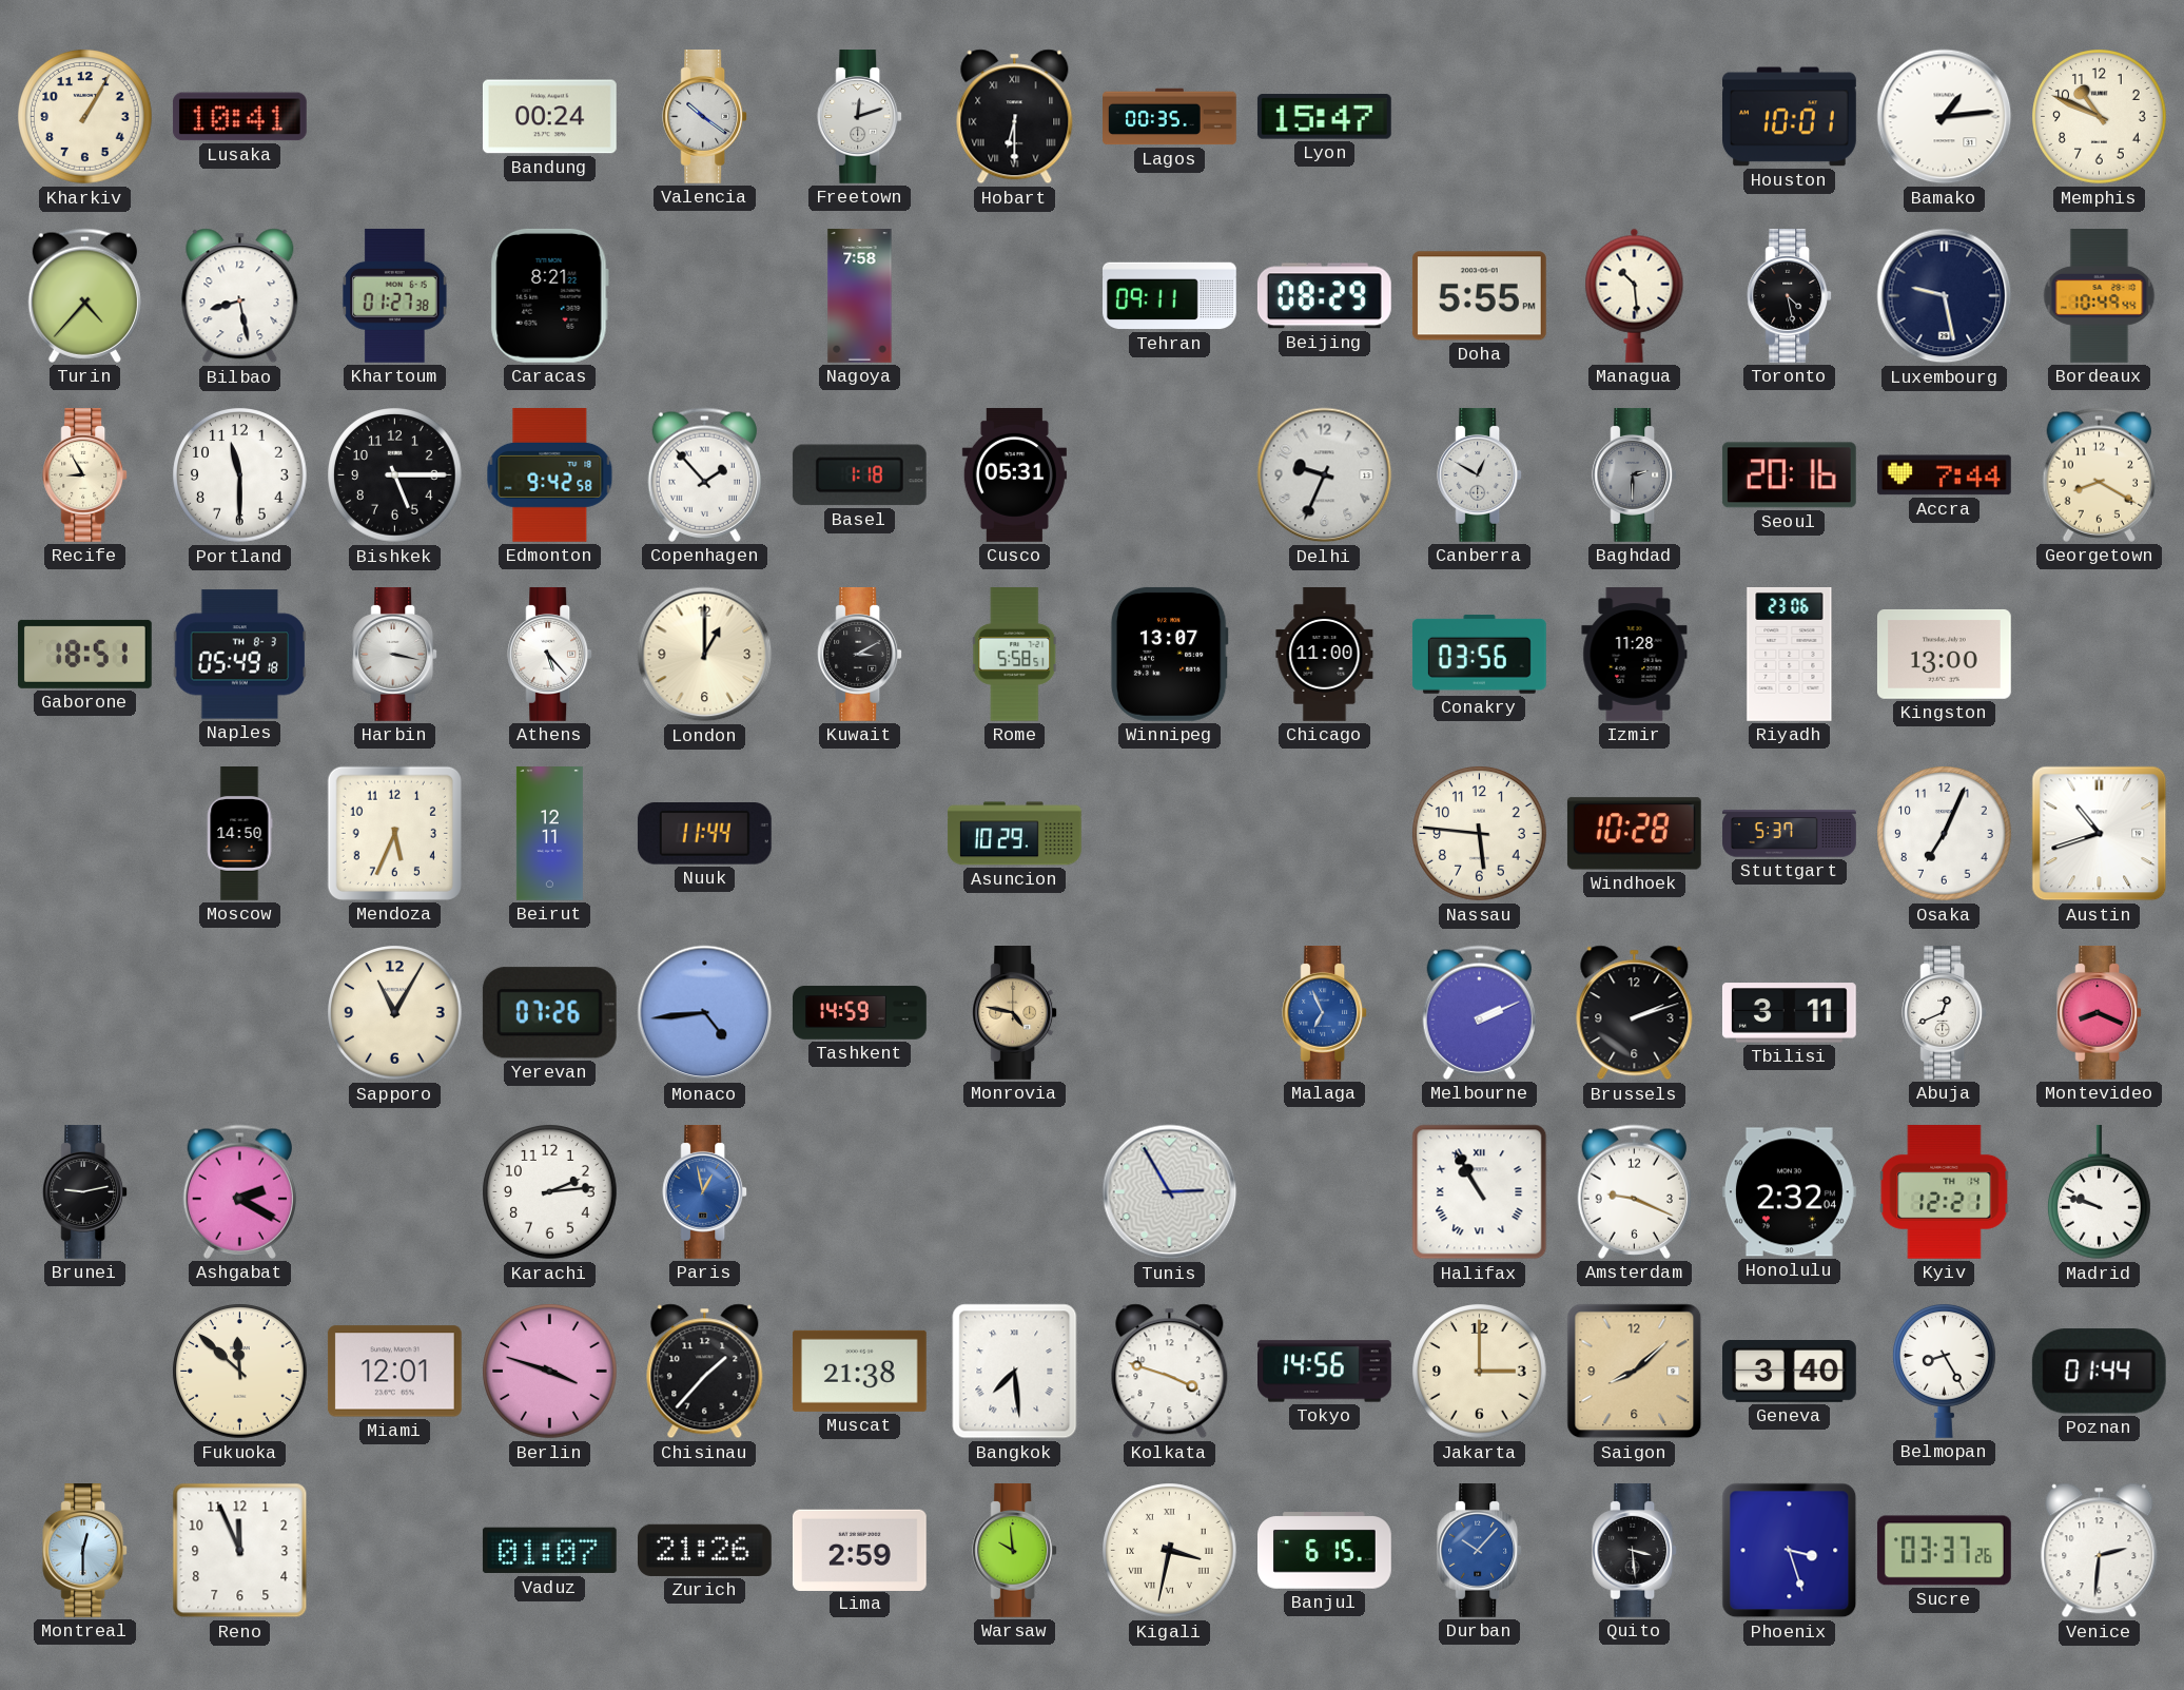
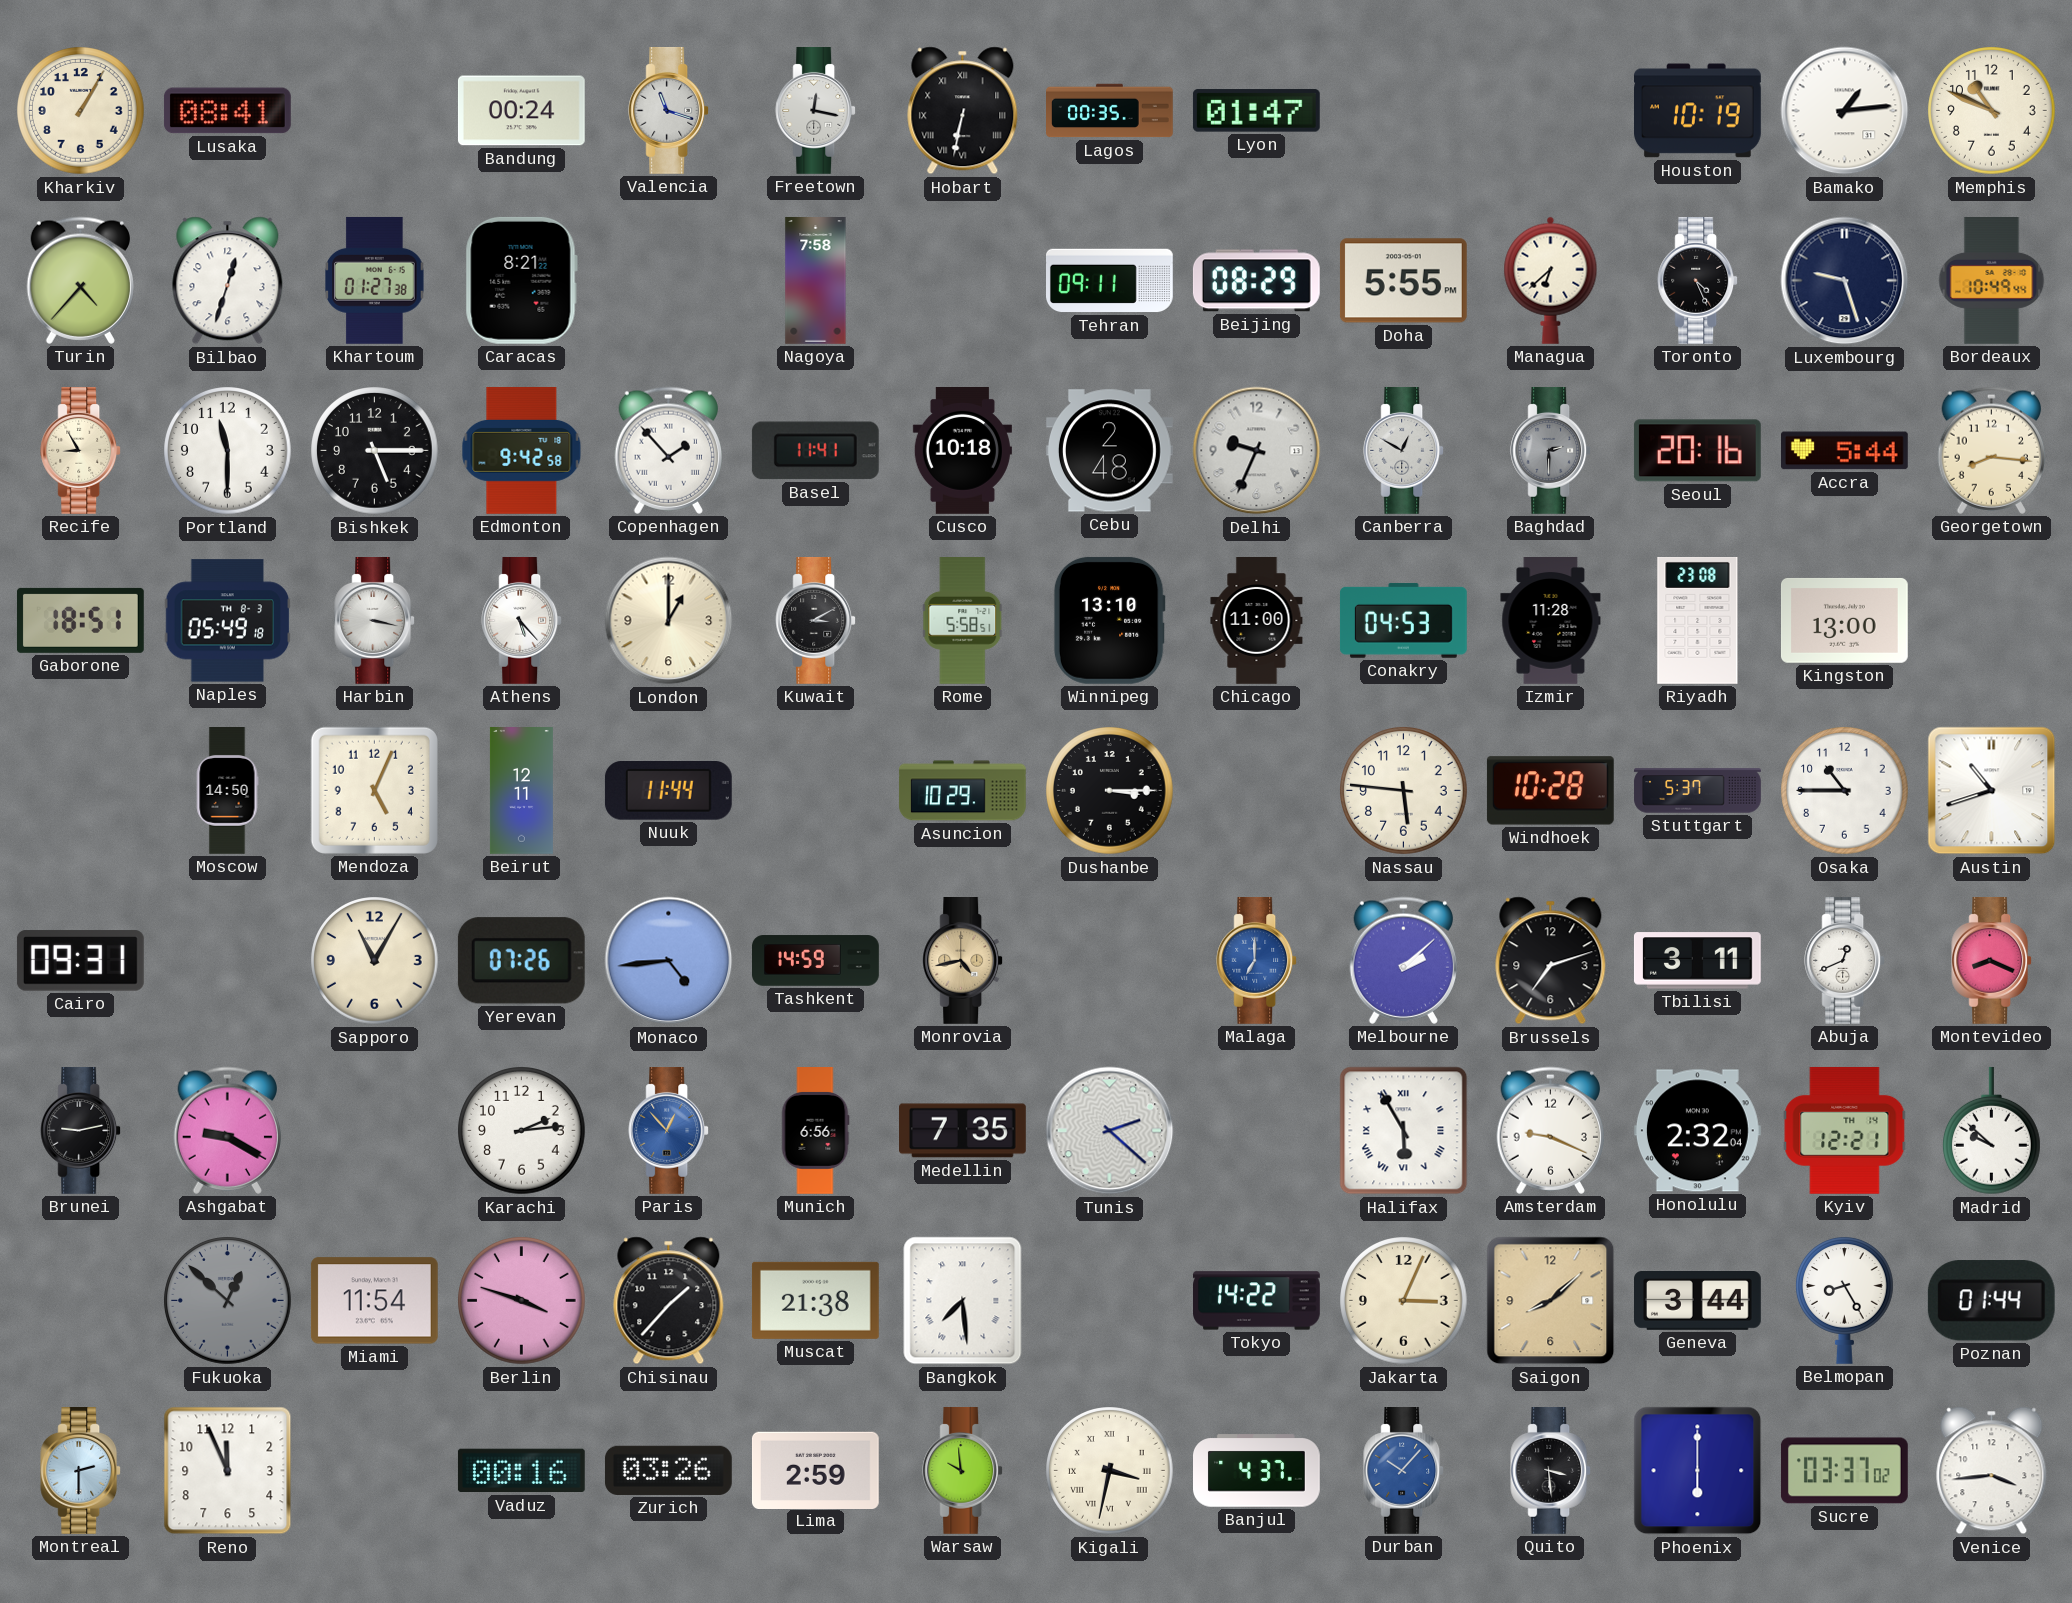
Lusaka: 10:41 -> 08:41
Valencia: 10:21 -> 11:18
Freetown: 12:12 -> 12:17
Hobart: 6:30 -> 6:32
Lyon: 15:47 -> 01:47
Houston: 10:01 -> 10:19
Bilbao: 8:28 -> 12:33
Managua: 10:29 -> 6:38
Toronto: 4:28 -> 4:26
Luxembourg: 9:28 -> 9:27
Basel: 1:18 -> 11:41
Cusco: 05:31 -> 10:18
Cebu: none -> 2:48
Accra: 7:44 -> 5:44
Georgetown: 8:20 -> 8:16
Winnipeg: 13:07 -> 13:10
Conakry: 03:56 -> 04:53
Riyadh: 23:06 -> 23:08
Mendoza: 5:34 -> 5:04
Dushanbe: none -> 3:15
Osaka: 7:04 -> 10:45
Cairo: none -> 09:31
Monrovia: 4:47 -> 4:43
Malaga: 6:56 -> 7:00
Melbourne: 2:11 -> 2:08
Brussels: 2:12 -> 7:12
Ashgabat: 2:20 -> 9:20
Paris: 12:58 -> 12:53
Munich: none -> 6:56
Medellin: none -> 7:35
Tunis: 2:55 -> 2:22
Halifax: 10:55 -> 5:55
Madrid: 9:48 -> 9:52
Fukuoka: 11:52 -> 12:52
Fukuoka dial: cream -> grey
Miami: 12:01 -> 11:54
Kolkata: 3:48 -> none
Tokyo: 14:56 -> 14:22
Jakarta: 3:00 -> 3:04
Geneva: 3:40 -> 3:44
Montreal: 12:30 -> 2:30
Vaduz: 01:07 -> 00:16
Zurich: 21:26 -> 03:26
Banjul: 6:15 -> 4:37
Phoenix: 3:27 -> 6:00
Sucre: 03:37:26 -> 03:37:02
Venice: 2:31 -> 3:44
